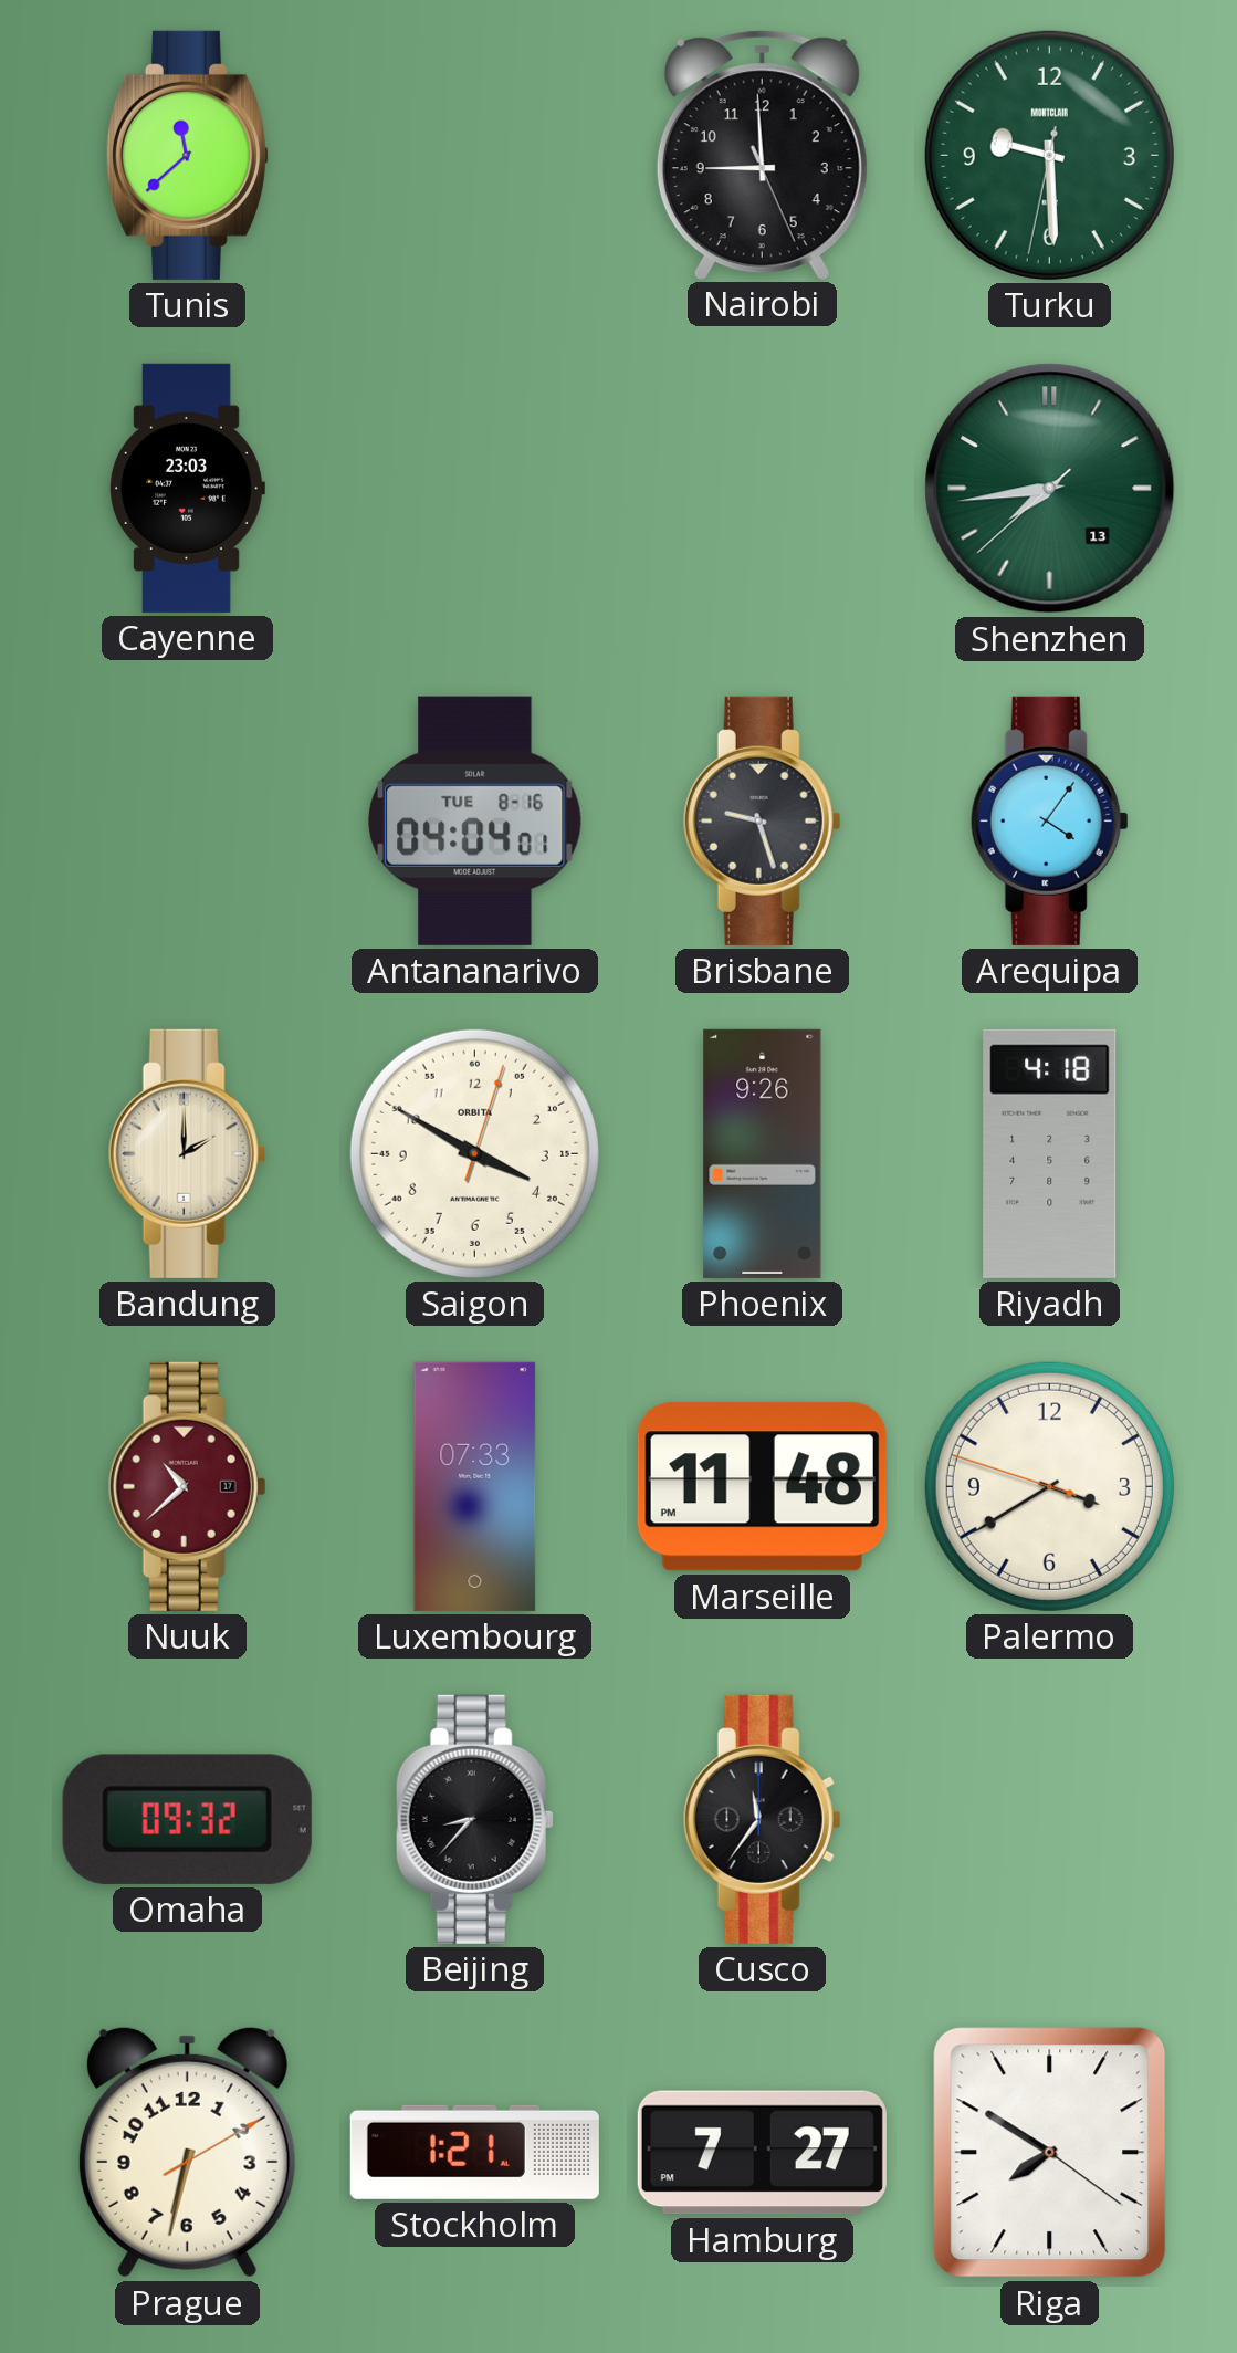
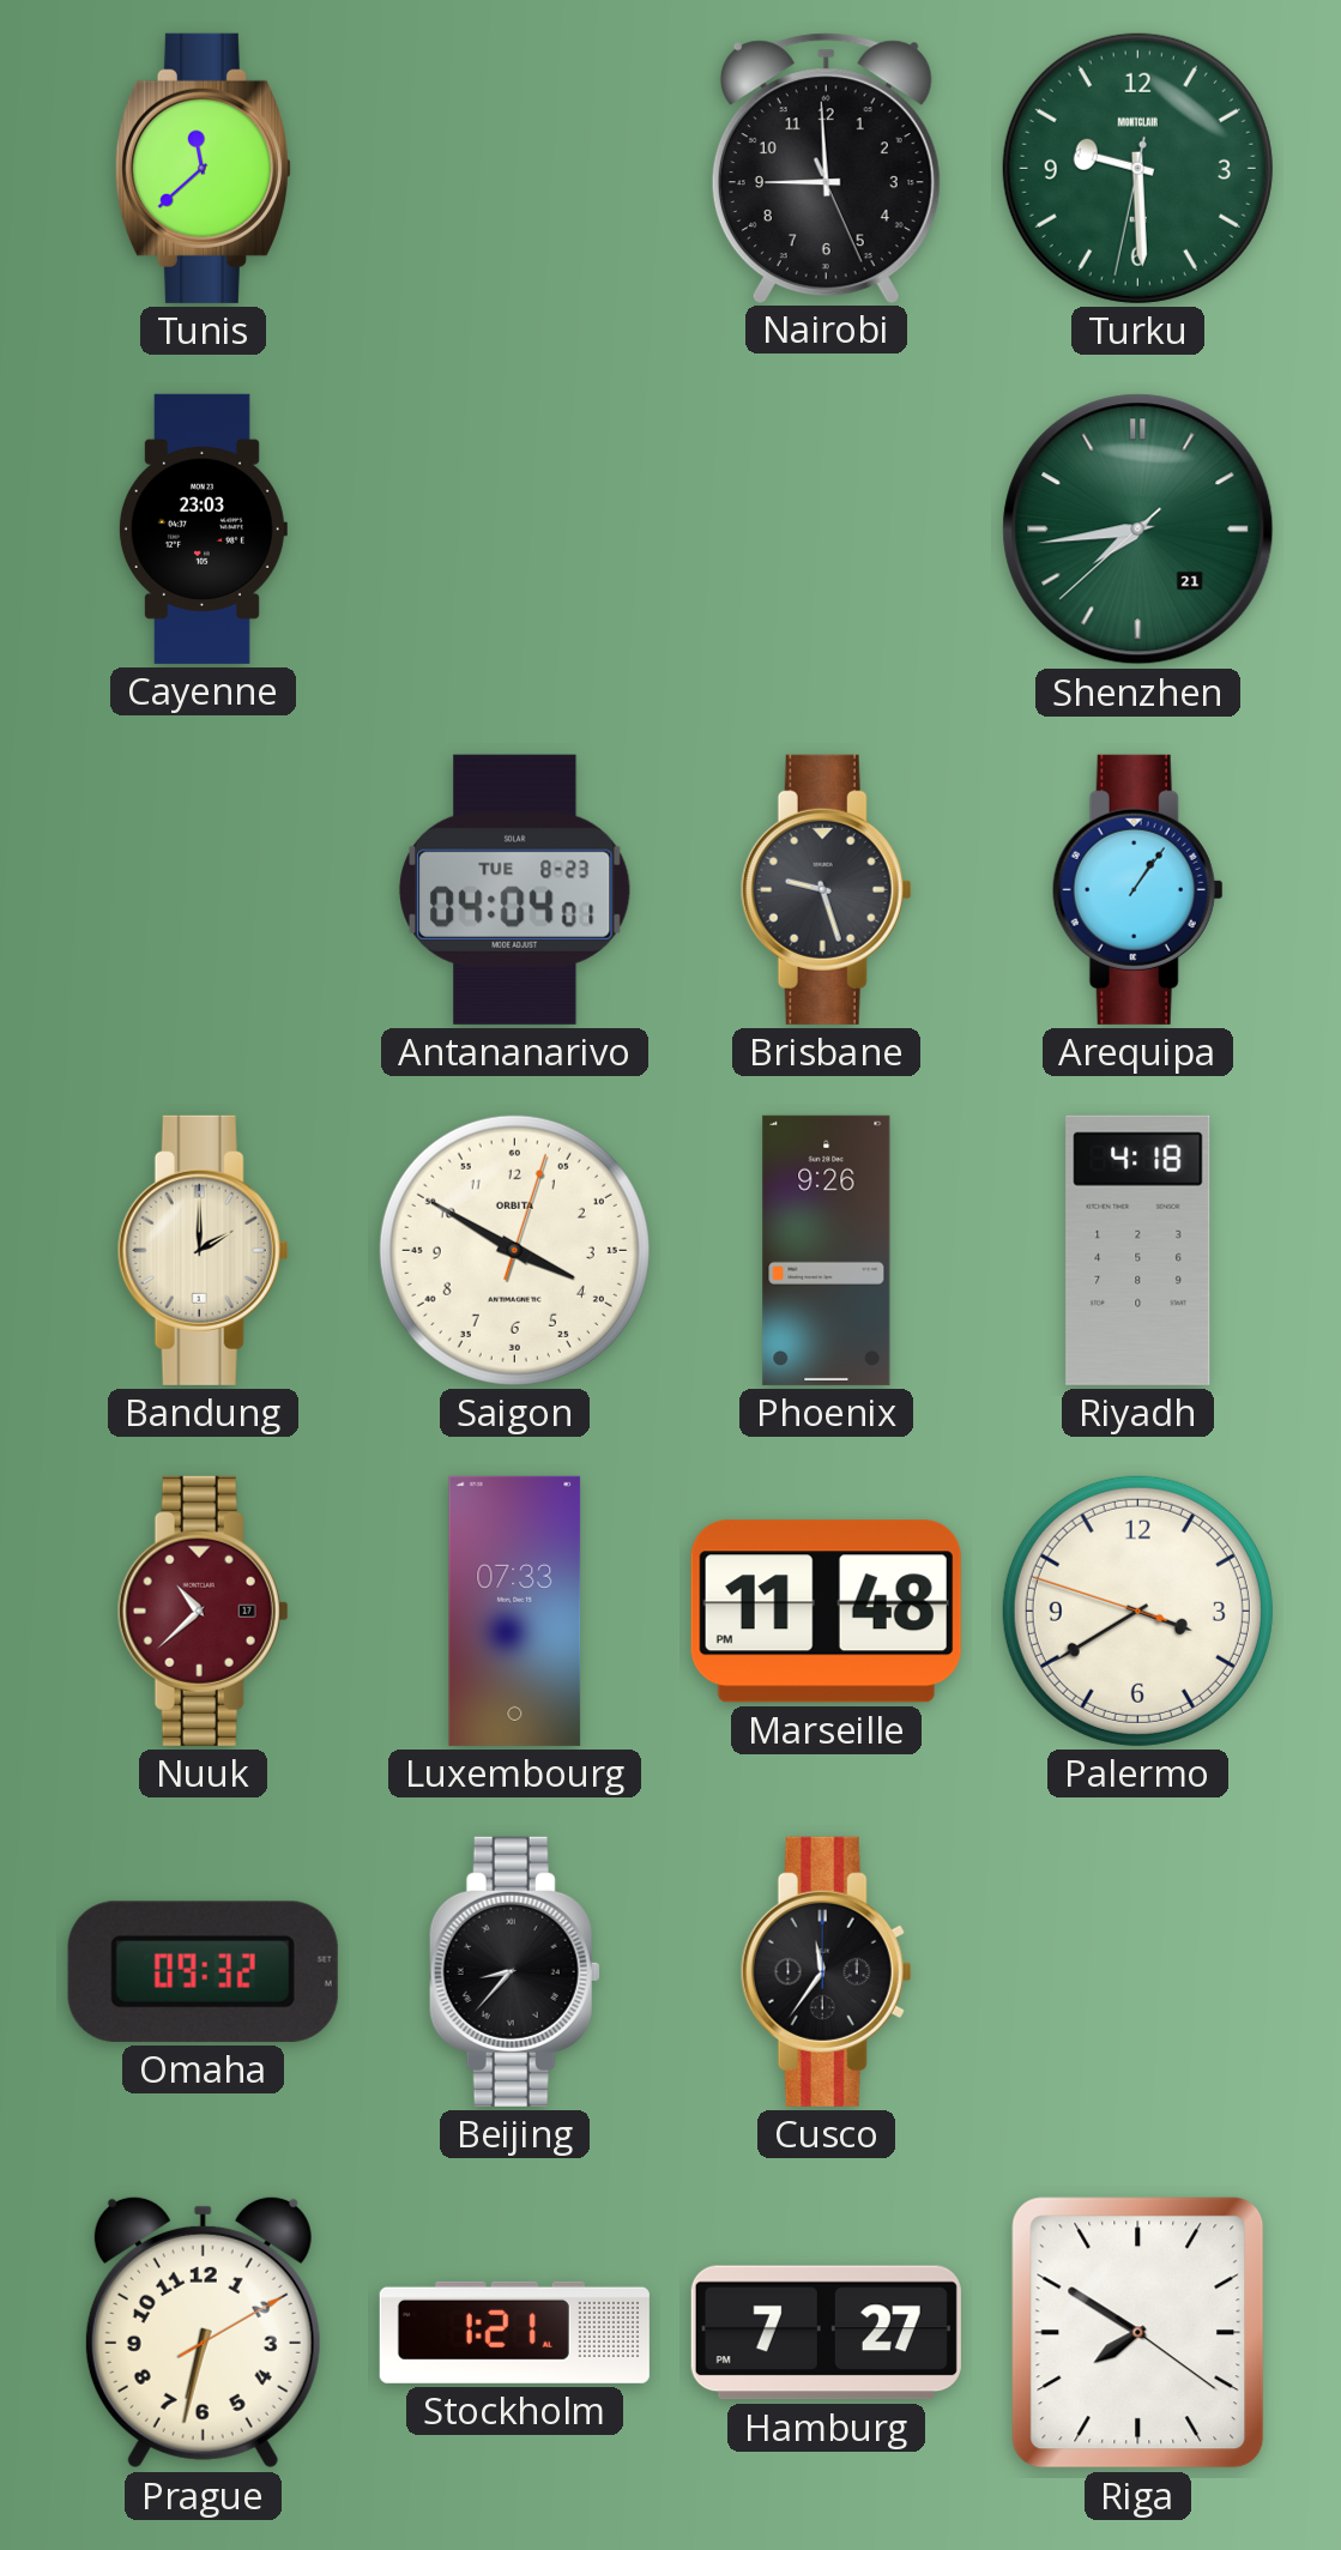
Shenzhen date: 13 -> 21
Antananarivo date: TUE 8-16 -> TUE 8-23
Arequipa: 4:06 -> 1:06
